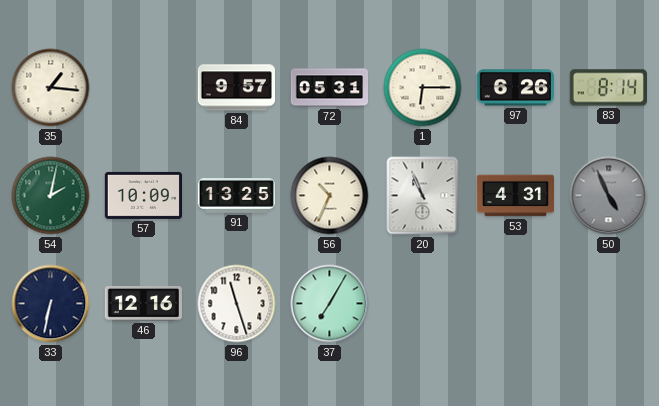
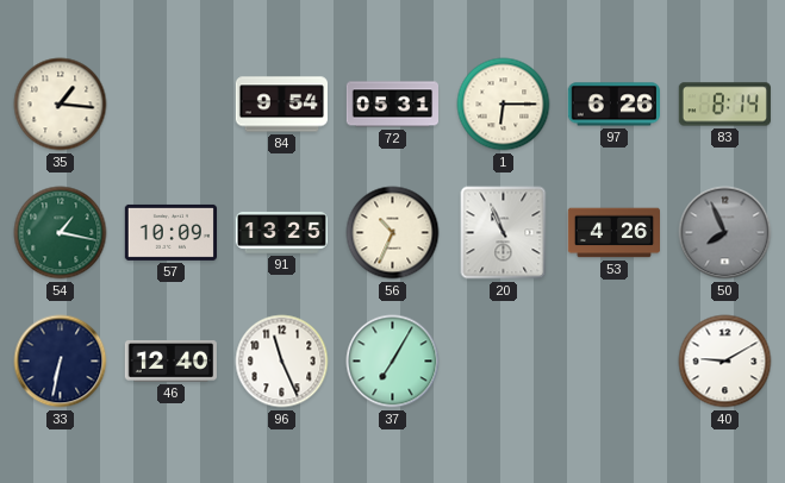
84: 9:57 -> 9:54
54: 2:02 -> 1:17
53: 4:31 -> 4:26
50: 4:56 -> 7:56
46: 12:16 -> 12:40
96: 11:27 -> 11:26
40: none -> 9:10
